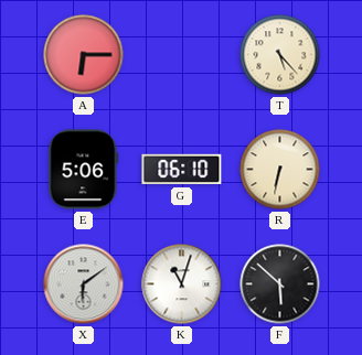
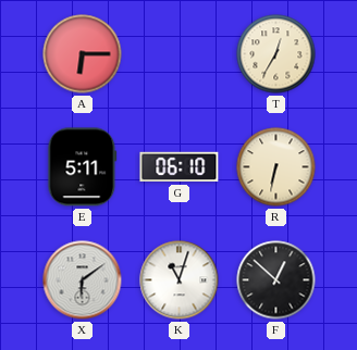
T: 5:23 -> 12:35
E: 5:06 -> 5:11
F: 5:52 -> 12:52
